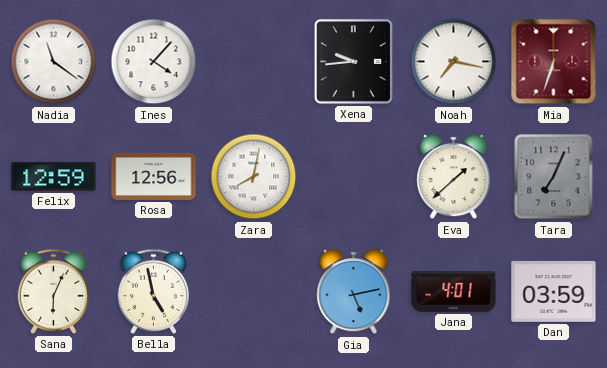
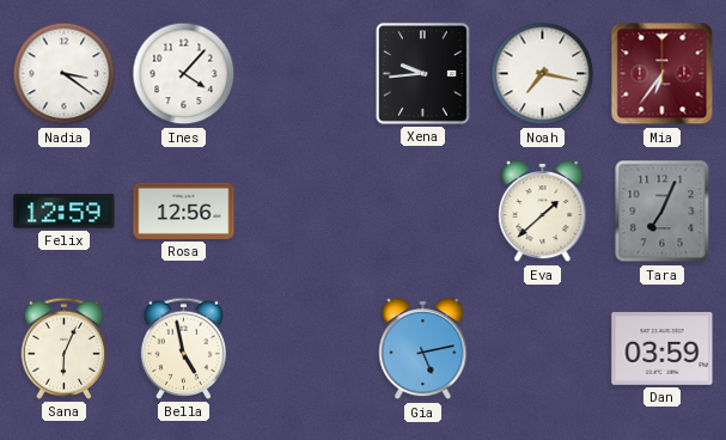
Nadia: 11:21 -> 3:21
Mia: 6:33 -> 6:36
Zara: 8:02 -> none
Jana: 4:01 -> none
